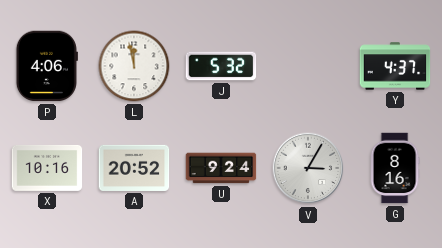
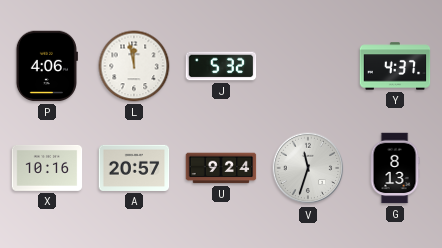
A: 20:52 -> 20:57
V: 3:05 -> 11:33
G: 8:16 -> 8:13
